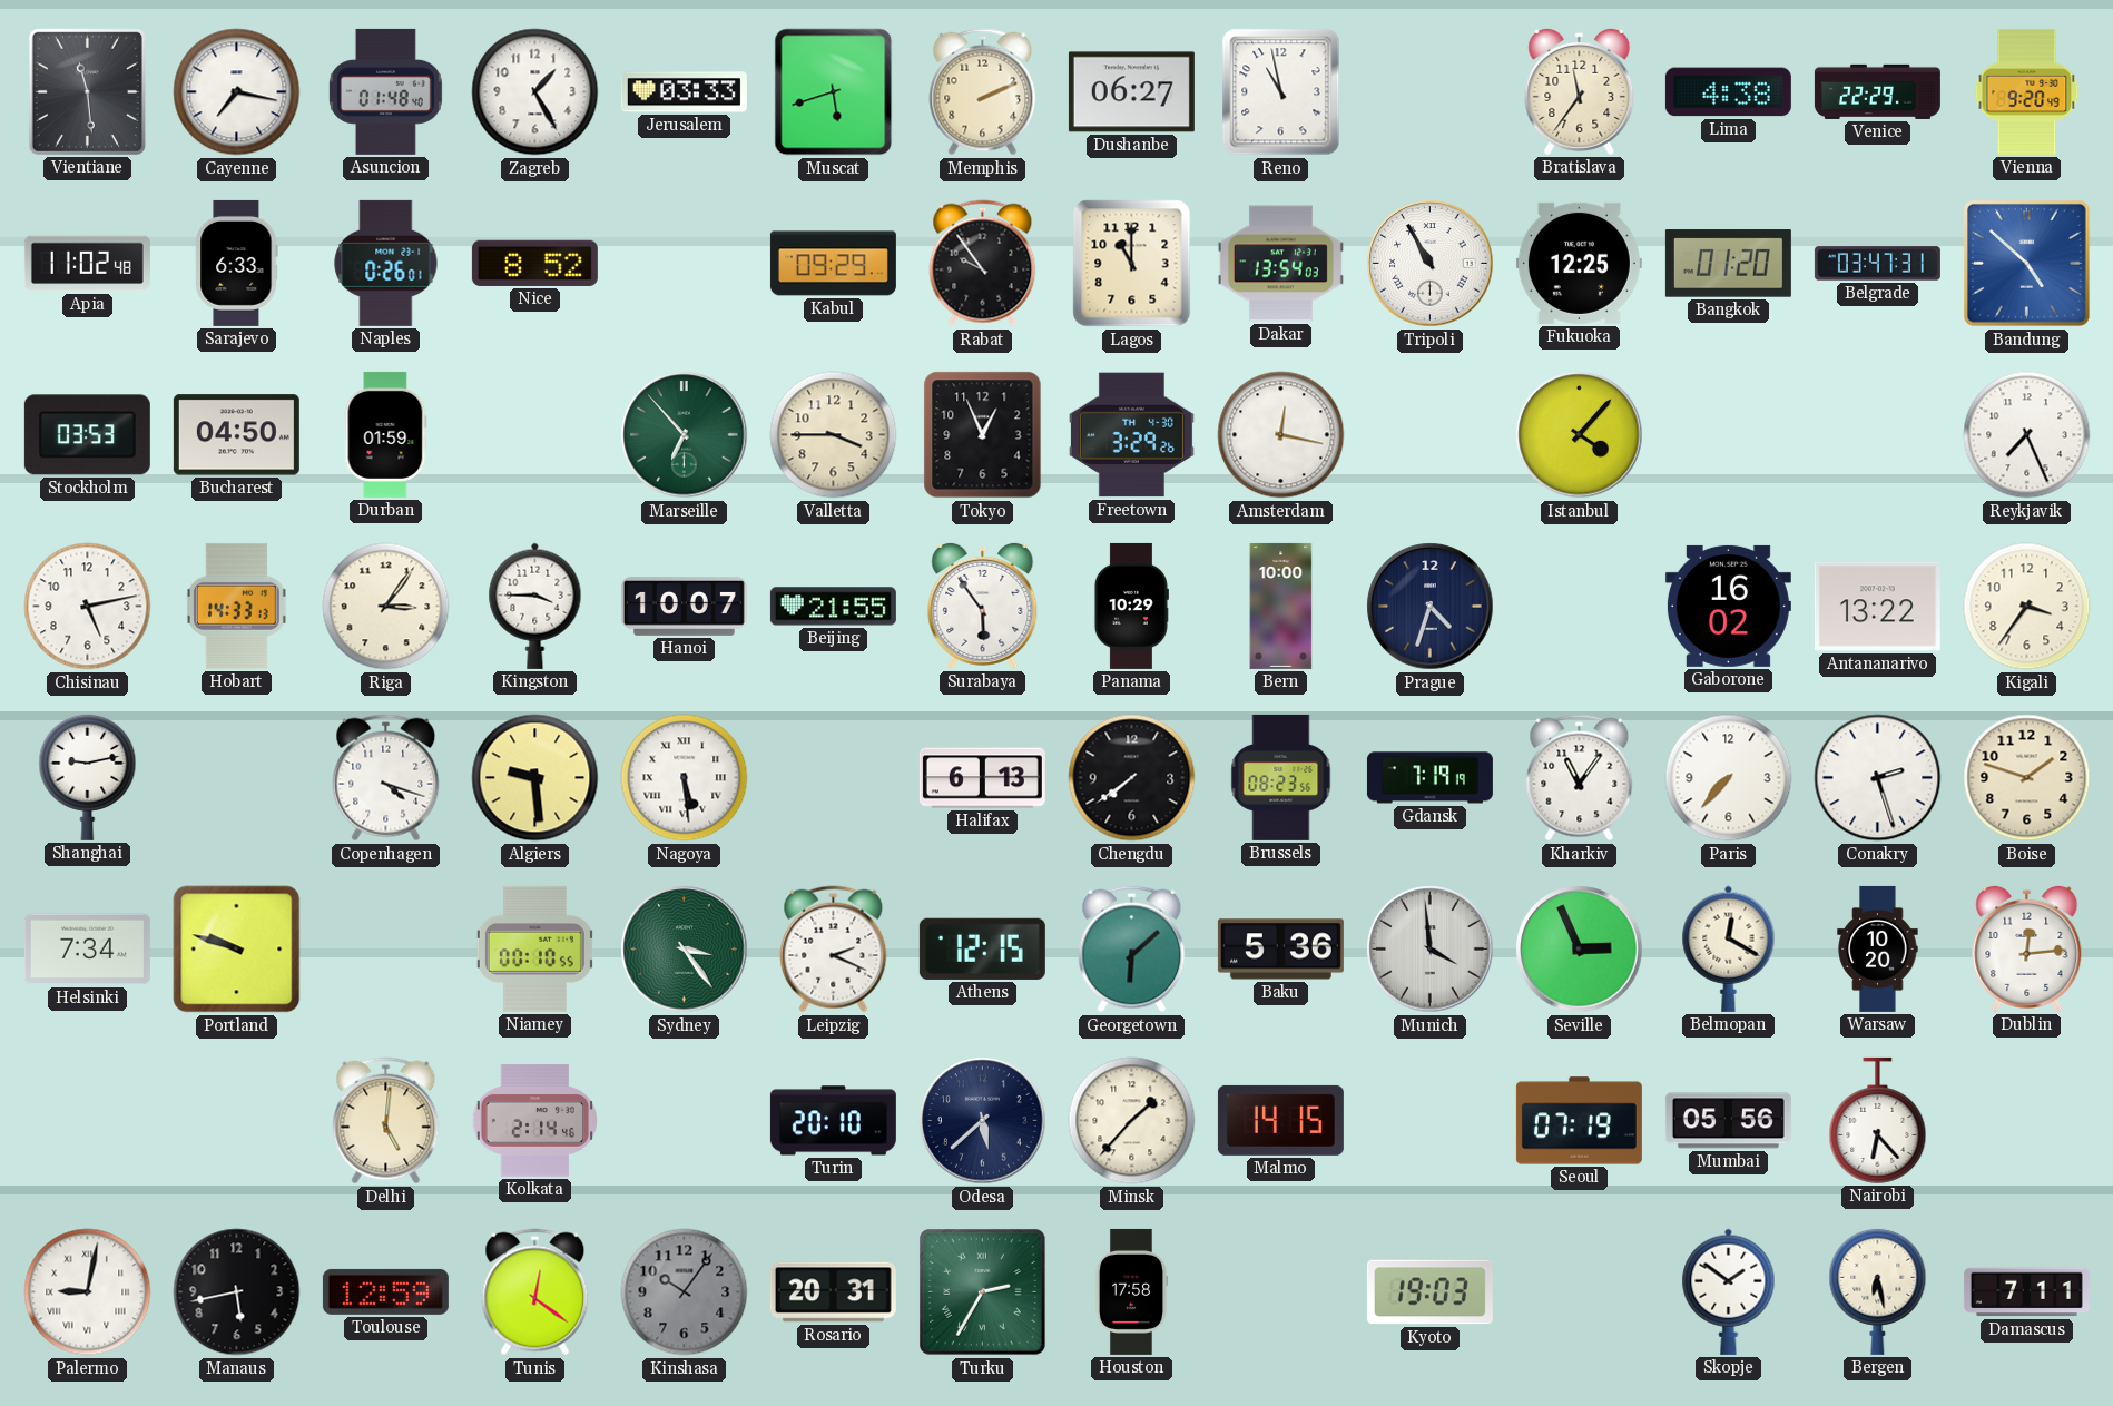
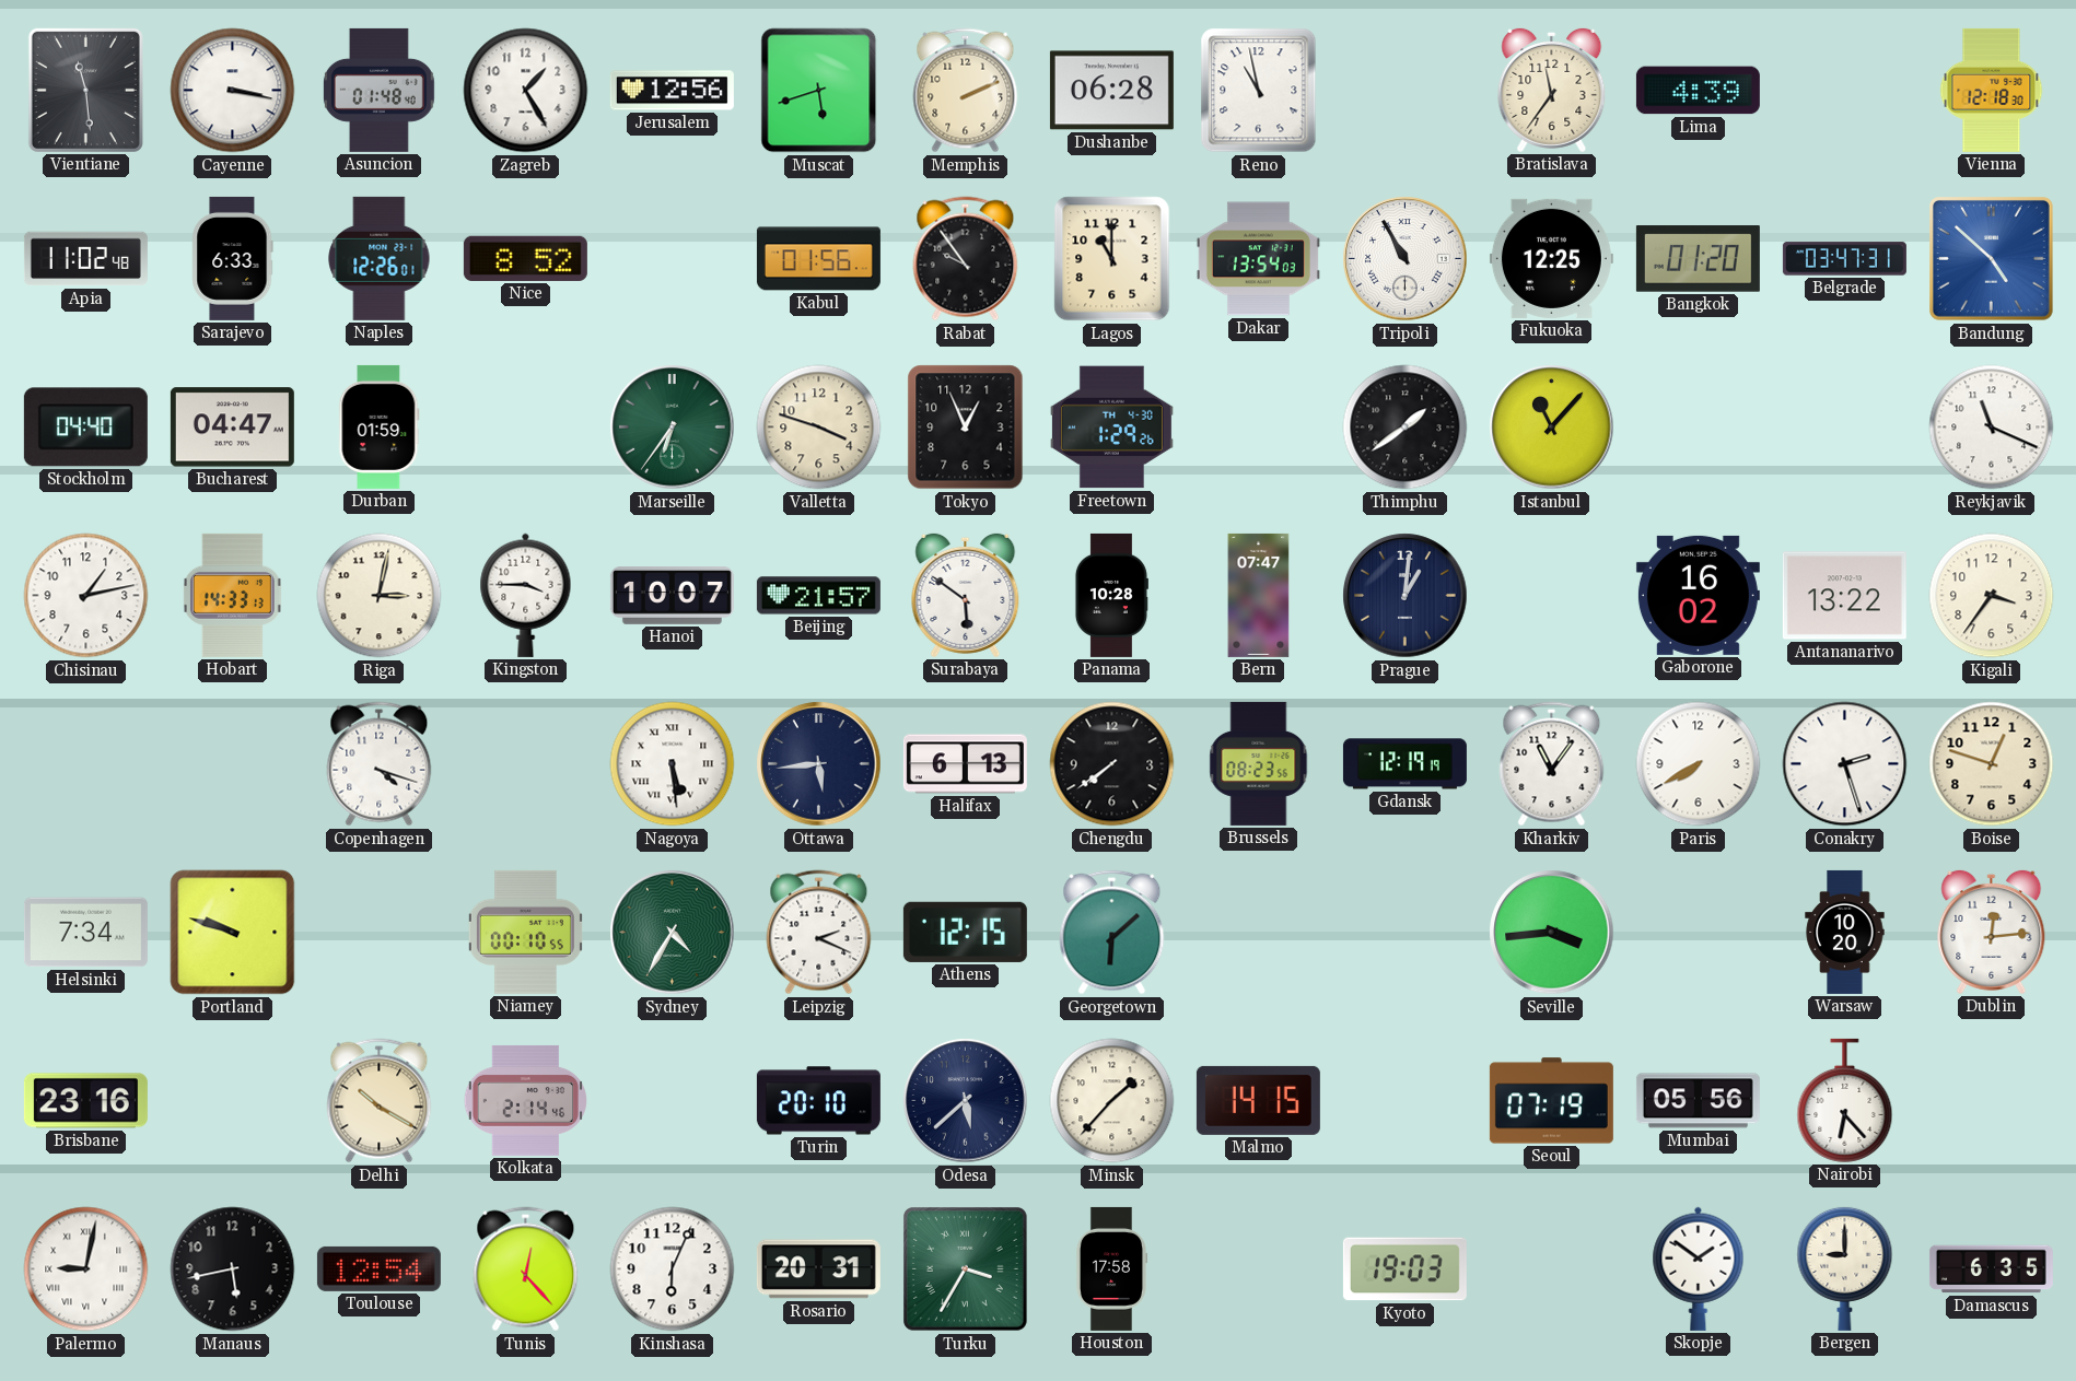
Cayenne: 7:17 -> 3:17
Jerusalem: 03:33 -> 12:56
Dushanbe: 06:27 -> 06:28
Lima: 4:38 -> 4:39
Venice: 22:29 -> none
Vienna: 9:20 -> 12:18
Naples: 0:26 -> 12:26
Kabul: 09:29 -> 01:56
Stockholm: 03:53 -> 04:40
Bucharest: 04:50 -> 04:47
Marseille: 6:53 -> 6:36
Valletta: 3:45 -> 3:48
Freetown: 3:29 -> 1:29
Amsterdam: 12:17 -> none
Thimphu: none -> 1:39
Istanbul: 4:07 -> 11:07
Reykjavik: 7:26 -> 11:19
Chisinau: 5:13 -> 1:13
Riga: 3:06 -> 3:02
Beijing: 21:55 -> 21:57
Surabaya: 5:54 -> 5:51
Panama: 10:29 -> 10:28
Bern: 10:00 -> 07:47
Prague: 4:33 -> 1:01
Shanghai: 9:13 -> none
Algiers: 9:29 -> none
Ottawa: none -> 5:44
Gdansk: 7:19 -> 12:19
Paris: 7:37 -> 7:40
Boise: 1:48 -> 12:48
Sydney: 3:24 -> 4:35
Baku: 5:36 -> none
Munich: 3:59 -> none
Seville: 2:56 -> 3:44
Belmopan: 12:20 -> none
Brisbane: none -> 23:16
Delhi: 5:01 -> 10:20
Toulouse: 12:59 -> 12:54
Tunis: 12:21 -> 12:23
Kinshasa: 10:06 -> 6:04
Kinshasa dial: grey -> white
Turku: 2:35 -> 3:35
Bergen: 6:28 -> 9:00
Damascus: 7:11 -> 6:35
